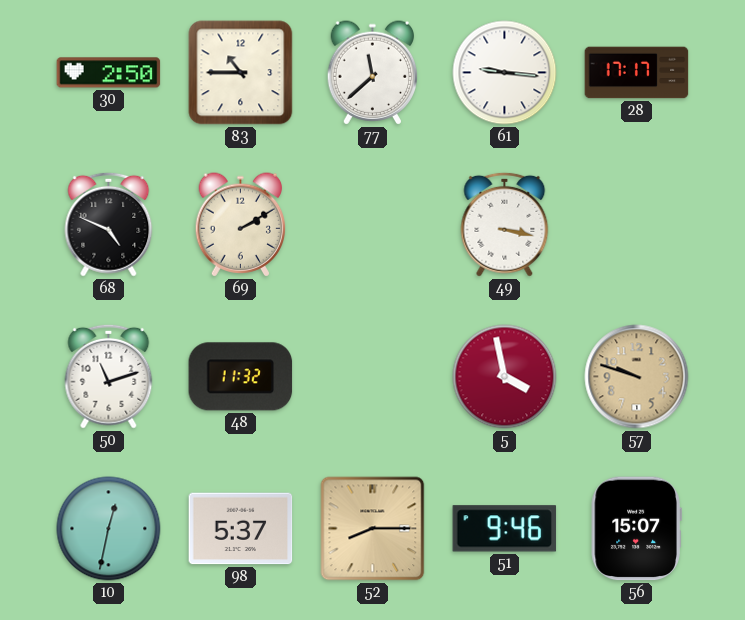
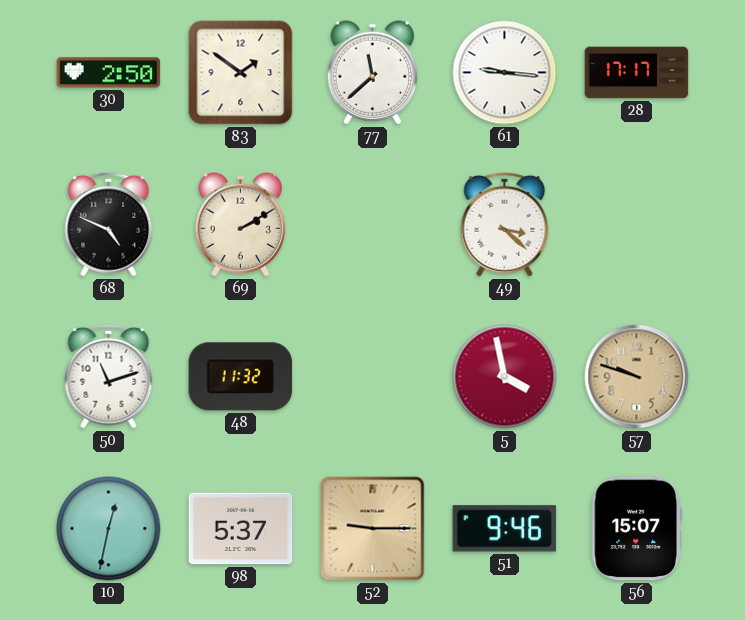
83: 10:45 -> 1:51
49: 3:17 -> 3:22
52: 8:15 -> 9:15
